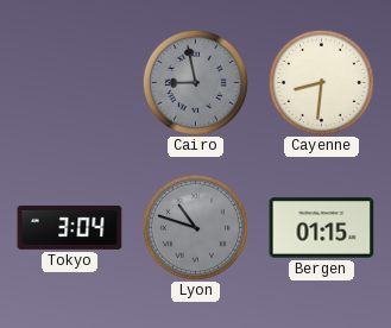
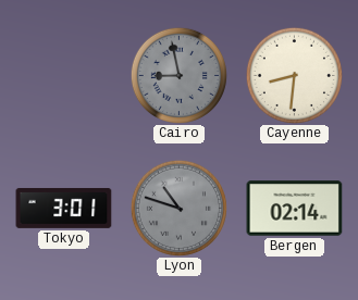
Tokyo: 3:04 -> 3:01
Bergen: 01:15 -> 02:14
